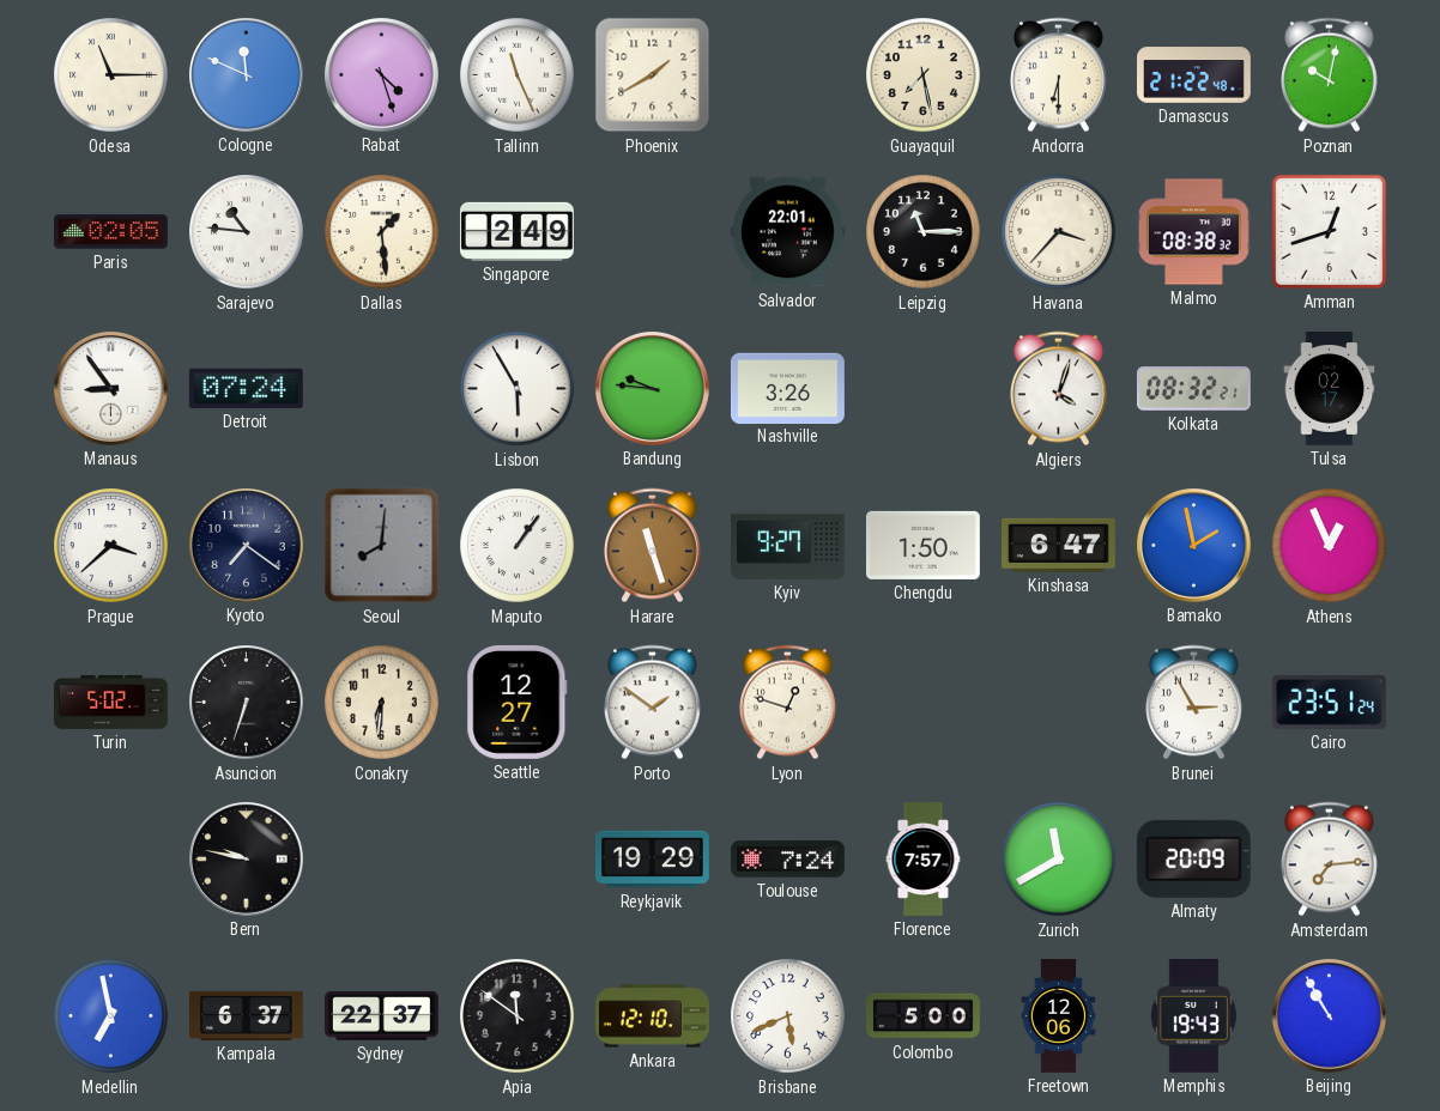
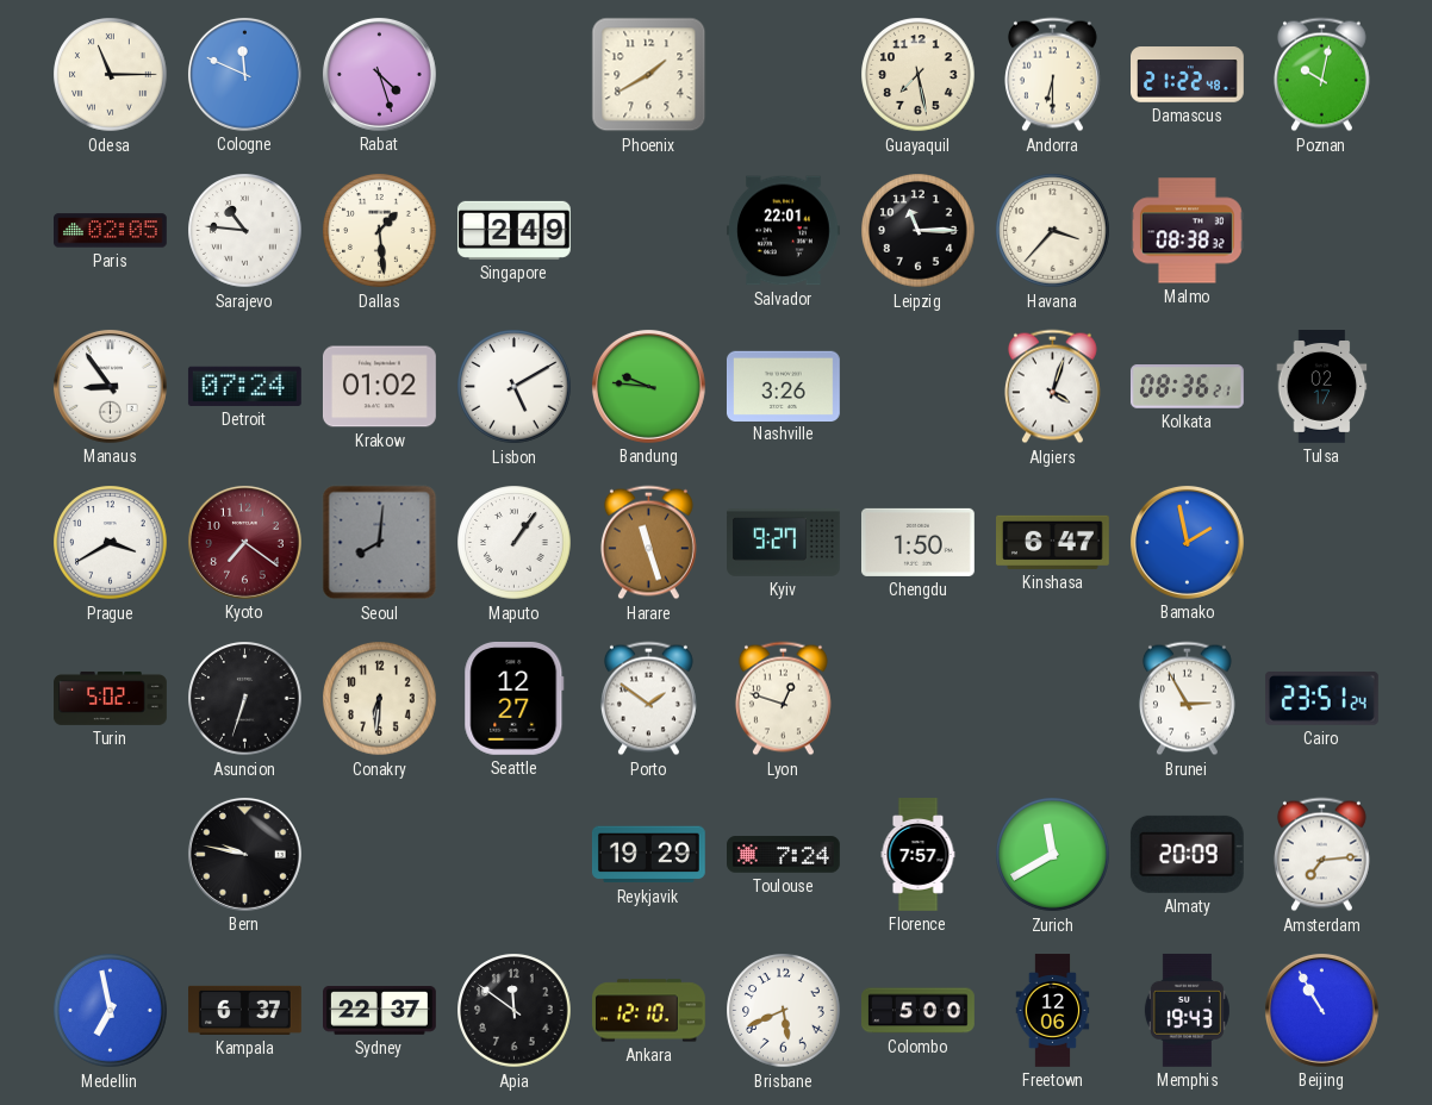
Tallinn: 11:26 -> none
Amman: 12:42 -> none
Krakow: none -> 01:02
Lisbon: 5:55 -> 5:10
Kolkata: 08:32 -> 08:36
Prague: 3:38 -> 3:40
Kyoto dial: navy -> burgundy
Athens: 12:56 -> none
